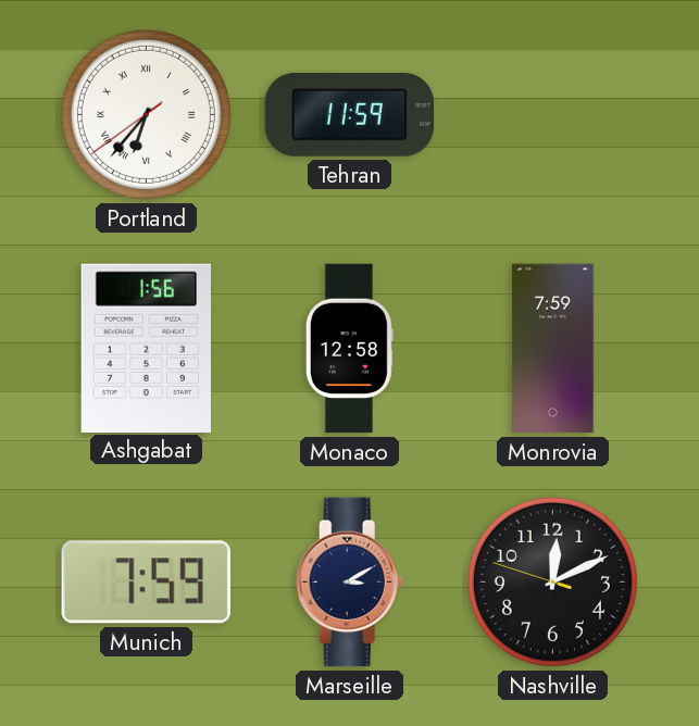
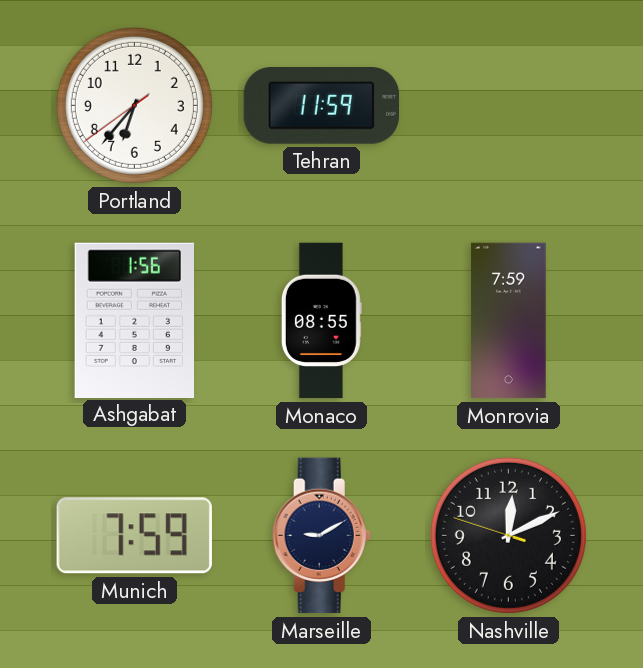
Portland numerals: Roman -> Arabic
Monaco: 12:58 -> 08:55
Marseille: 3:10 -> 9:10
